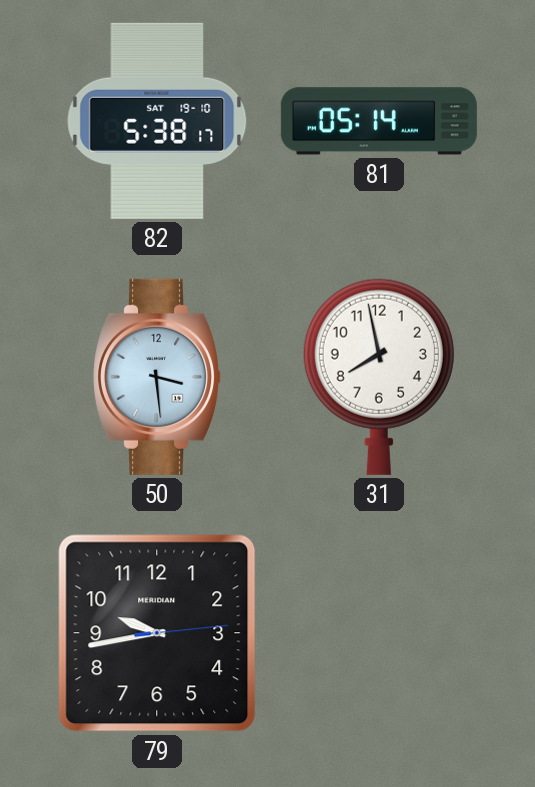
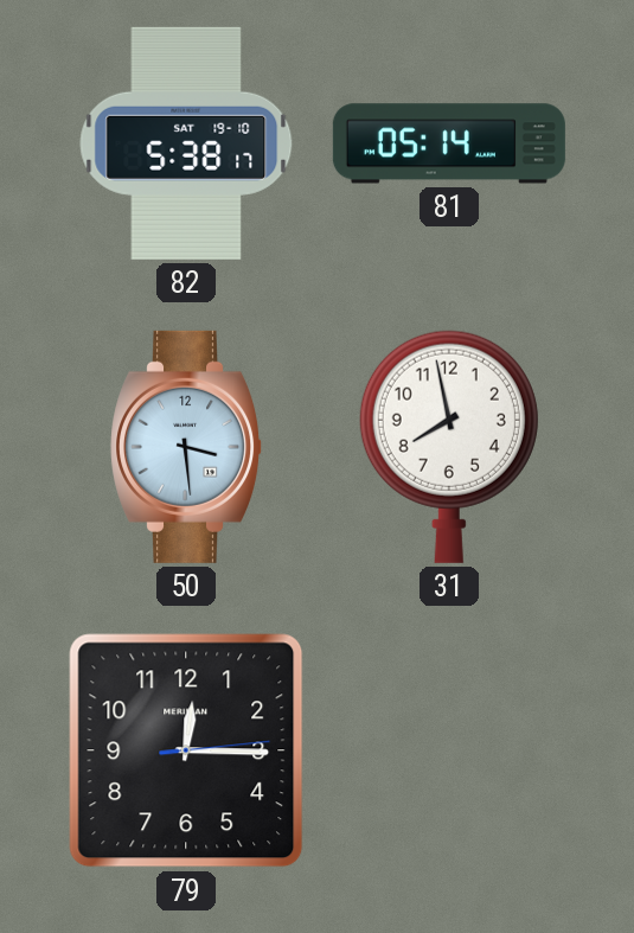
79: 9:43 -> 12:15
